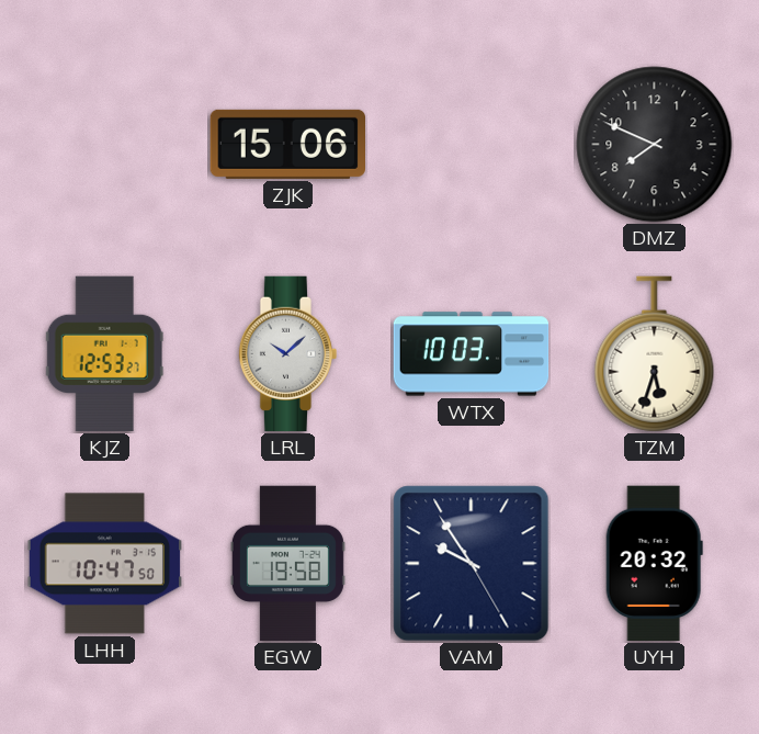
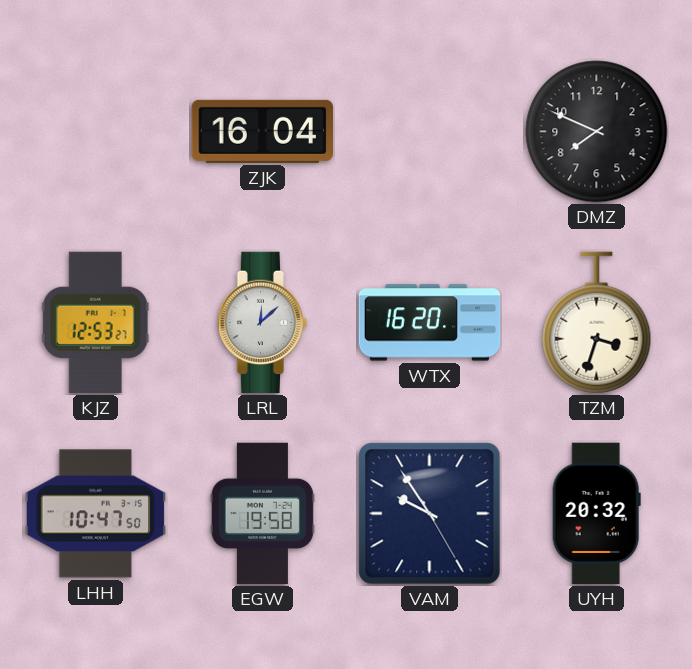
ZJK: 15:06 -> 16:04
LRL: 10:08 -> 12:08
WTX: 10:03 -> 16:20
TZM: 5:33 -> 3:33
